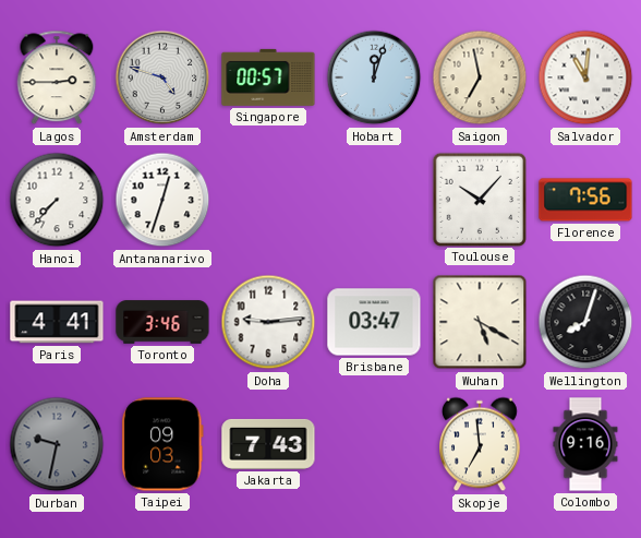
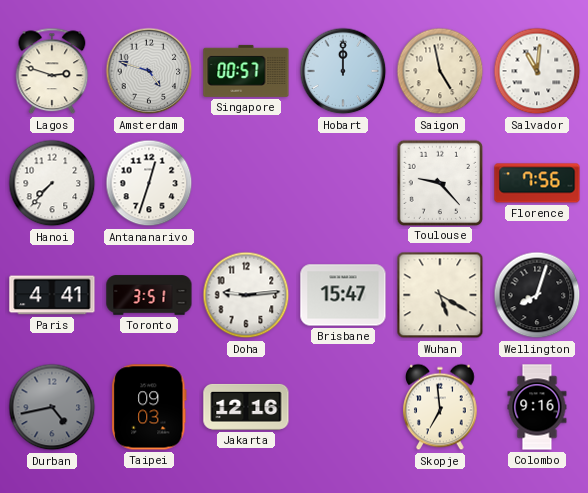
Lagos: 2:45 -> 2:48
Hobart: 12:03 -> 12:00
Saigon: 6:58 -> 4:58
Toulouse: 10:07 -> 9:23
Toronto: 3:46 -> 3:51
Brisbane: 03:47 -> 15:47
Durban: 9:32 -> 4:43
Jakarta: 7:43 -> 12:16
